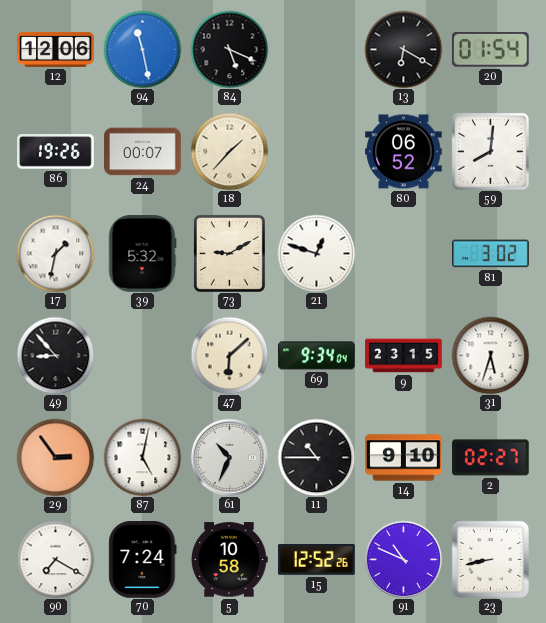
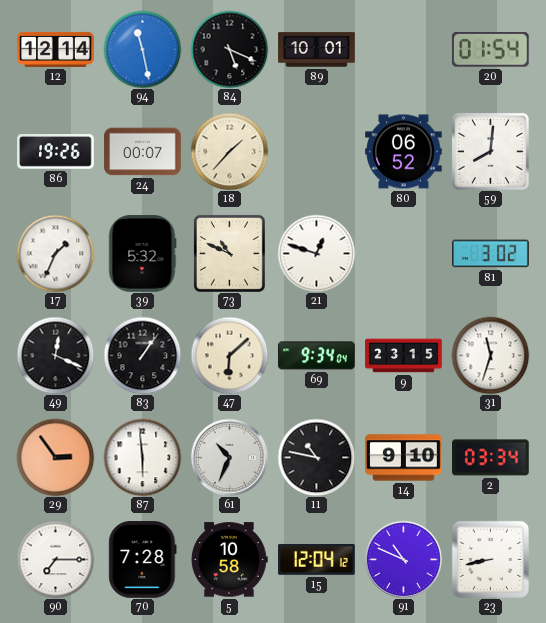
12: 12:06 -> 12:14
89: none -> 10:01
13: 6:20 -> none
17: 1:32 -> 1:34
73: 9:10 -> 10:49
49: 8:53 -> 12:19
83: none -> 1:06
31: 5:33 -> 11:33
87: 5:02 -> 5:59
11: 10:45 -> 10:47
2: 02:27 -> 03:34
90: 7:20 -> 7:15
70: 7:24 -> 7:28
15: 12:52 -> 12:04
